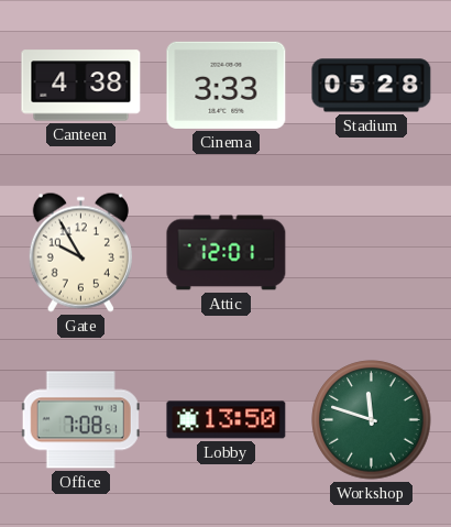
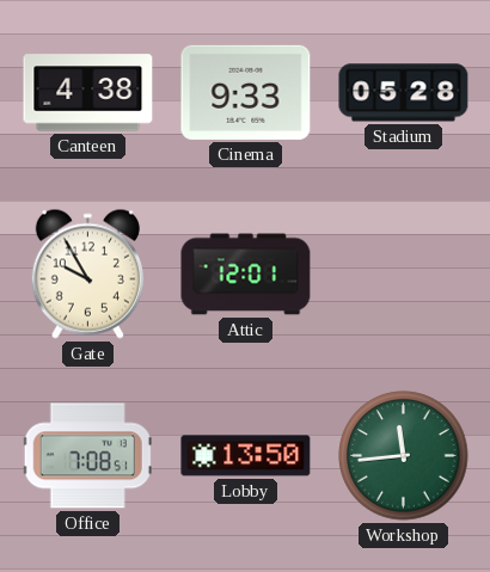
Cinema: 3:33 -> 9:33
Workshop: 11:48 -> 11:44
